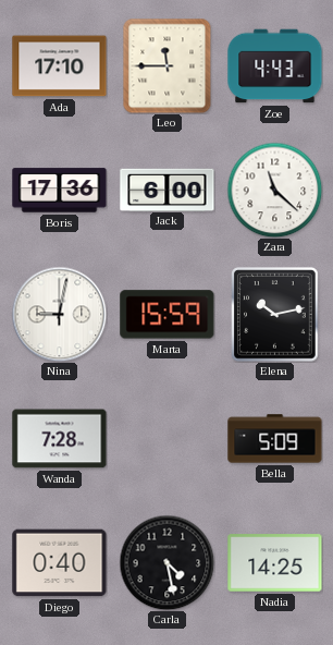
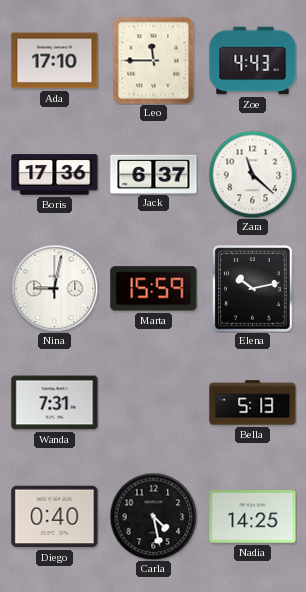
Jack: 6:00 -> 6:37
Wanda: 7:28 -> 7:31
Bella: 5:09 -> 5:13
